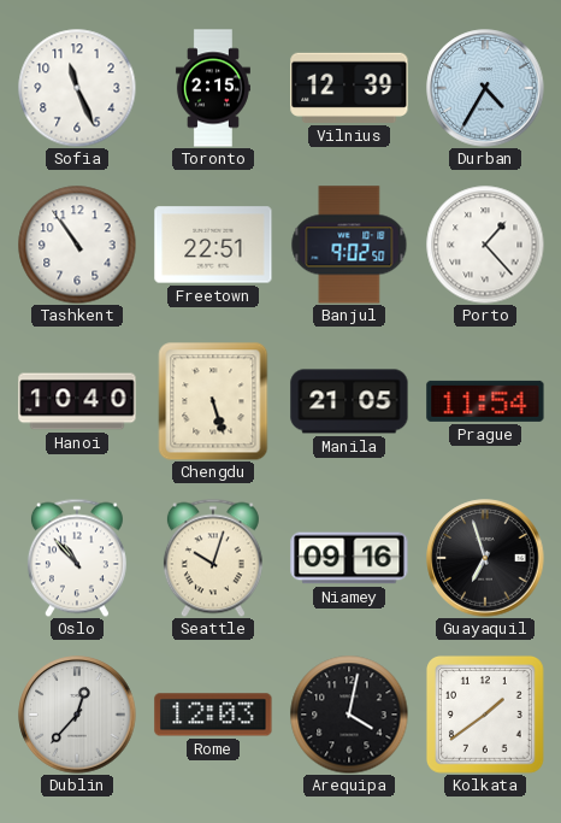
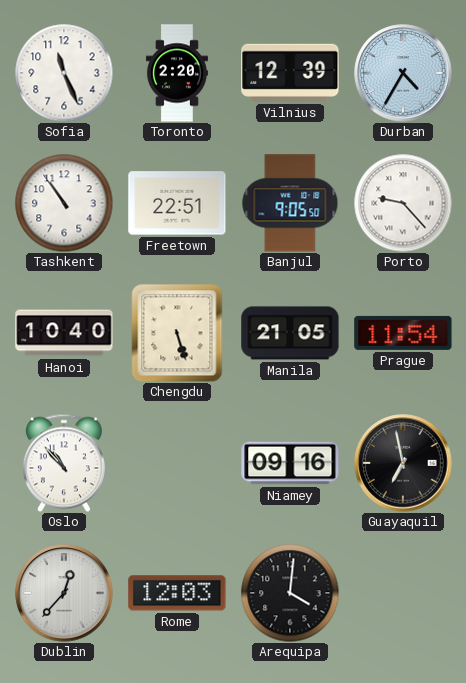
Toronto: 2:15 -> 2:20
Banjul: 9:02 -> 9:05
Porto: 1:23 -> 9:23
Seattle: 10:03 -> none
Guayaquil: 6:57 -> 6:58
Arequipa: 4:02 -> 4:01
Kolkata: 1:39 -> none
